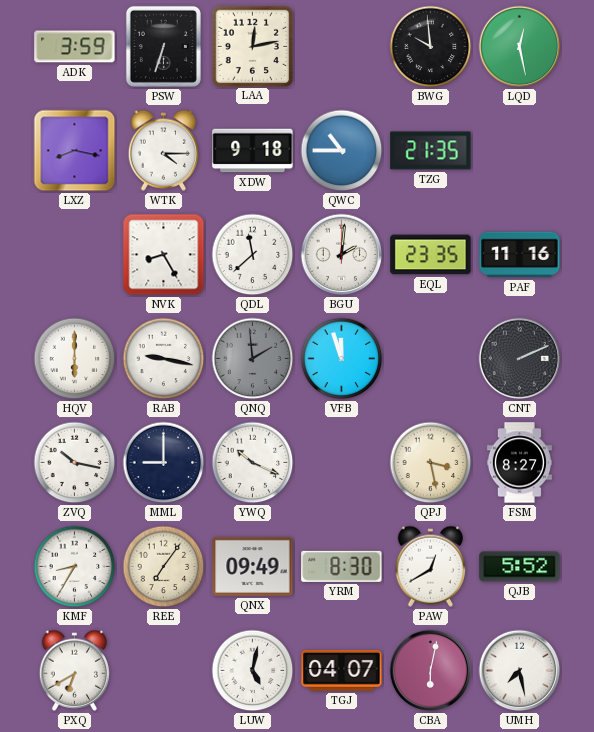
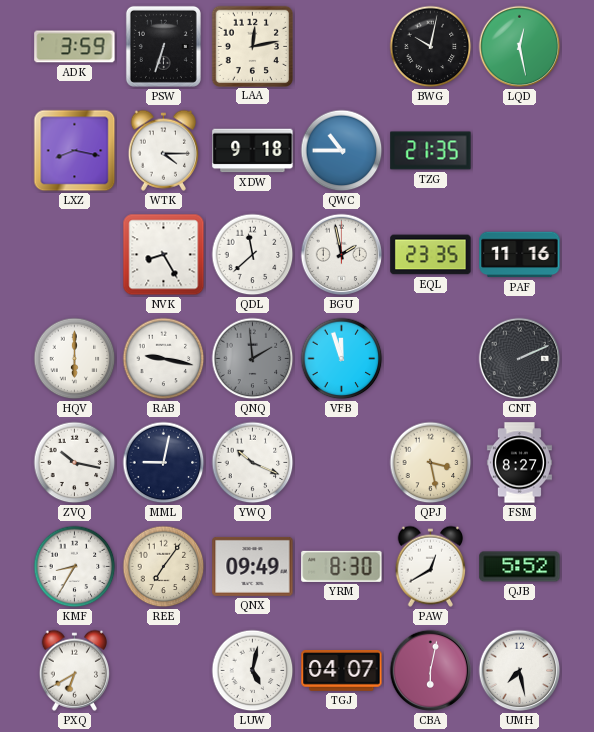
BWG: 9:59 -> 10:02
BGU: 2:01 -> 1:58
MML: 9:00 -> 9:02
